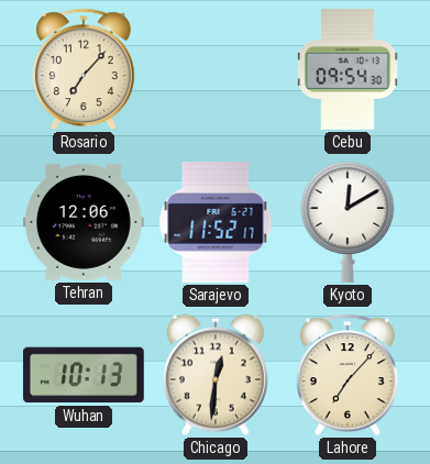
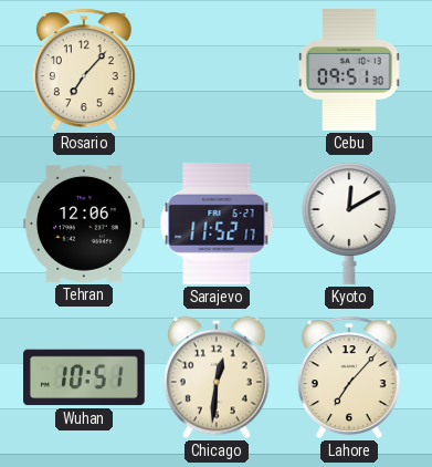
Cebu: 09:54 -> 09:51
Wuhan: 10:13 -> 10:51
